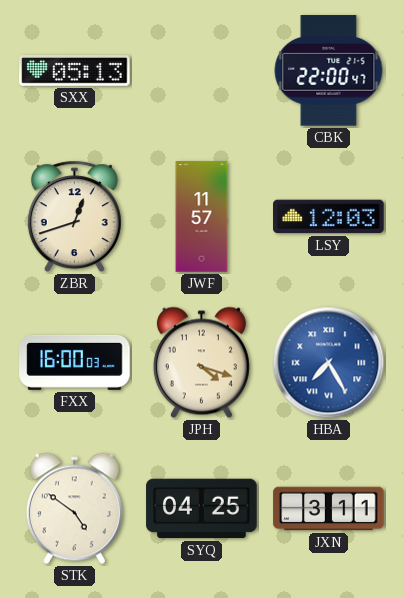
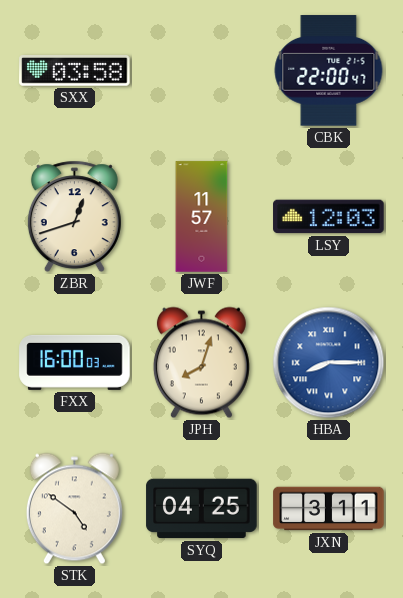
SXX: 05:13 -> 03:58
JPH: 4:18 -> 8:03
HBA: 7:25 -> 8:15
